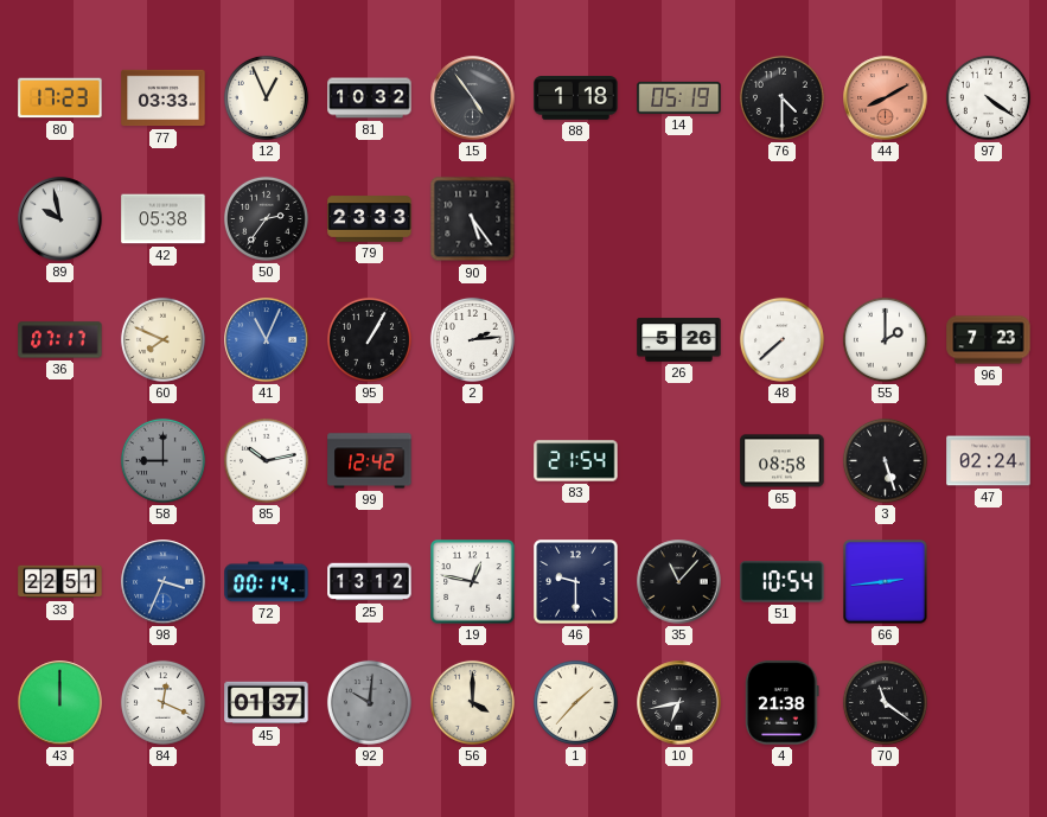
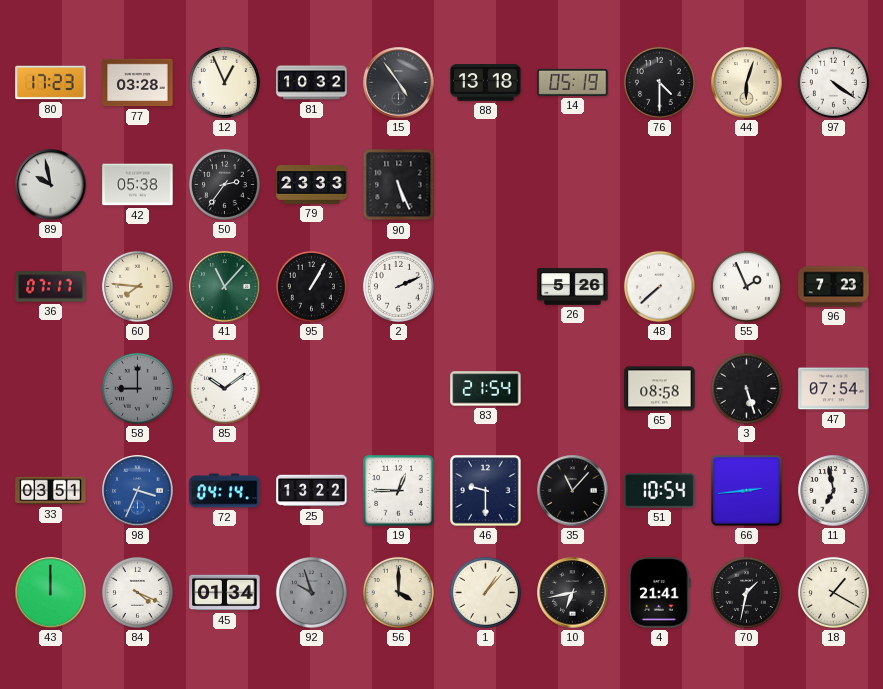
77: 03:33 -> 03:28
88: 1:18 -> 13:18
44: 8:10 -> 6:03
44 dial: salmon -> cream
90: 5:24 -> 5:26
60: 7:49 -> 7:46
41: 11:04 -> 11:07
41 dial: blue -> green
2: 2:14 -> 2:11
55: 2:00 -> 1:56
85: 10:13 -> 10:09
99: 12:42 -> none
47: 02:24 -> 07:54
33: 22:51 -> 03:51
72: 00:14 -> 04:14
25: 13:12 -> 13:22
19: 12:47 -> 12:45
11: none -> 6:58
84: 12:19 -> 4:19
45: 01:37 -> 01:34
92: 10:01 -> 9:57
1: 1:37 -> 1:07
4: 21:38 -> 21:41
70: 11:21 -> 1:32
18: none -> 1:20
